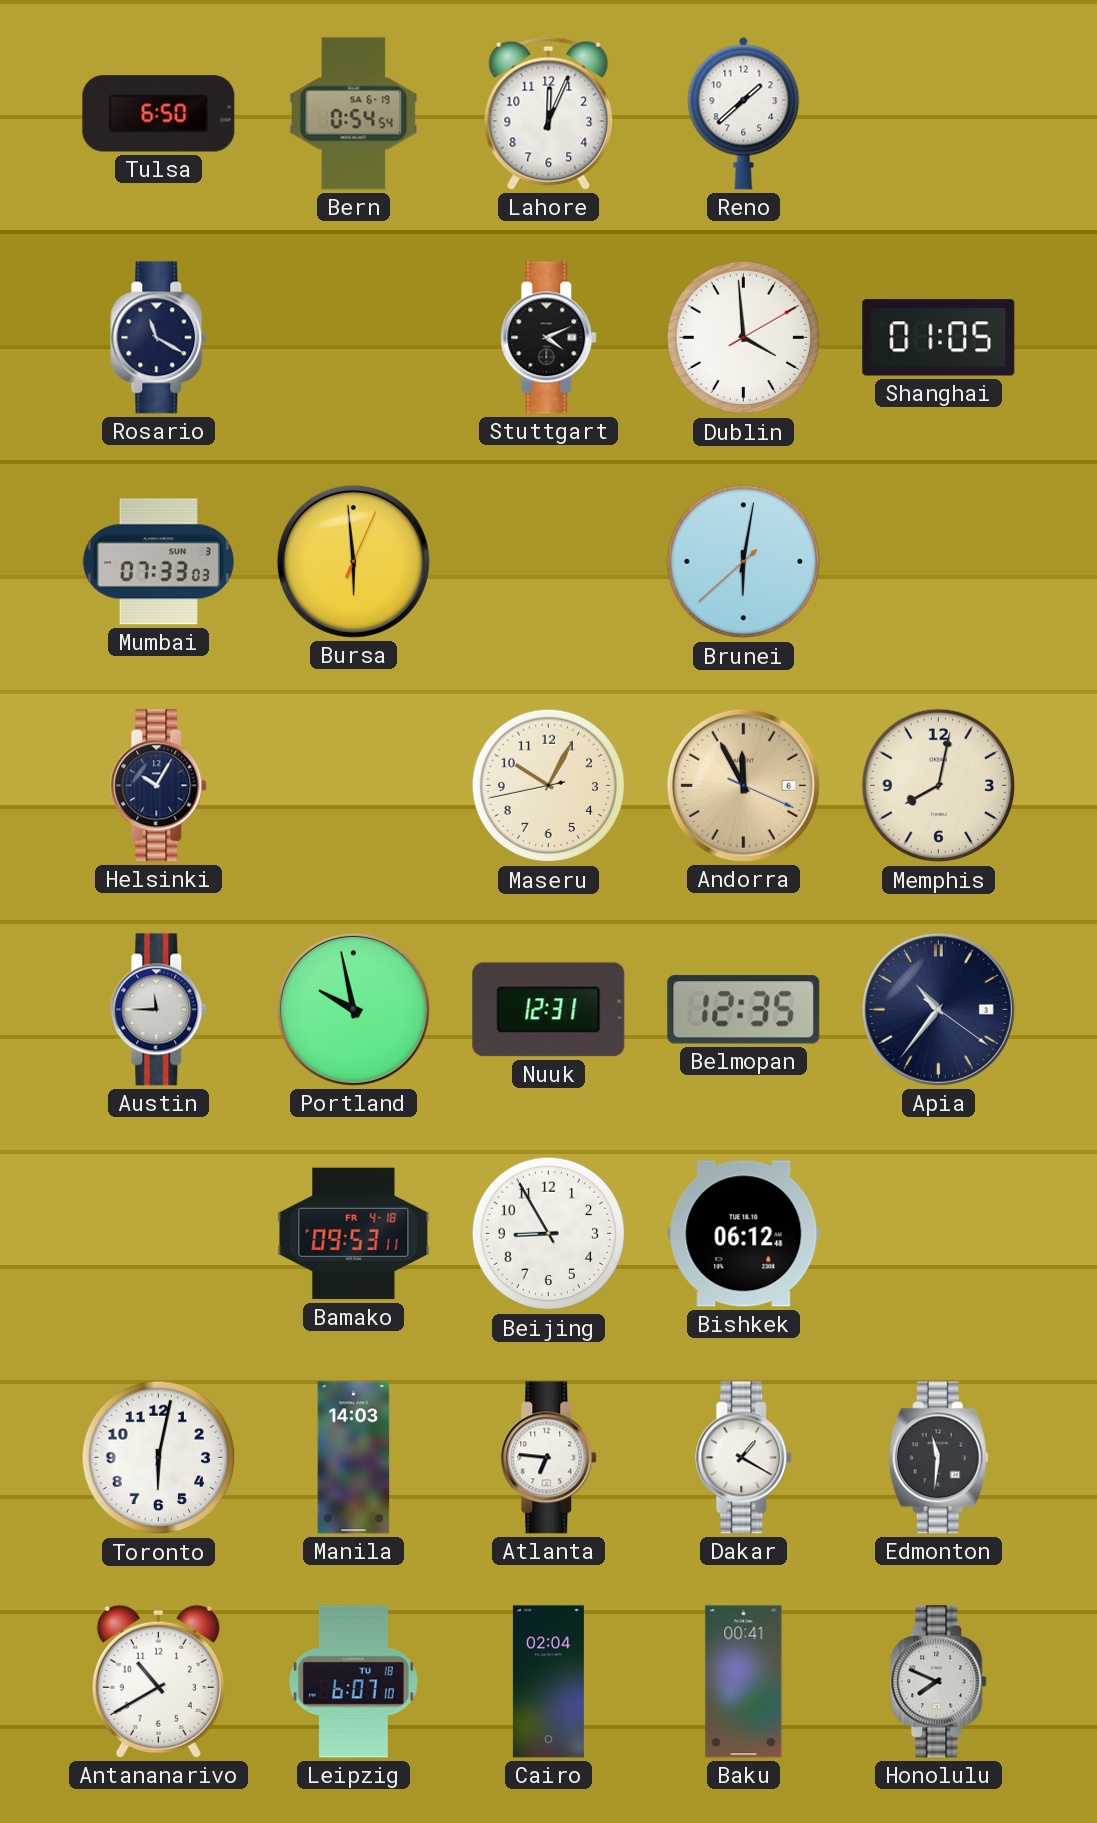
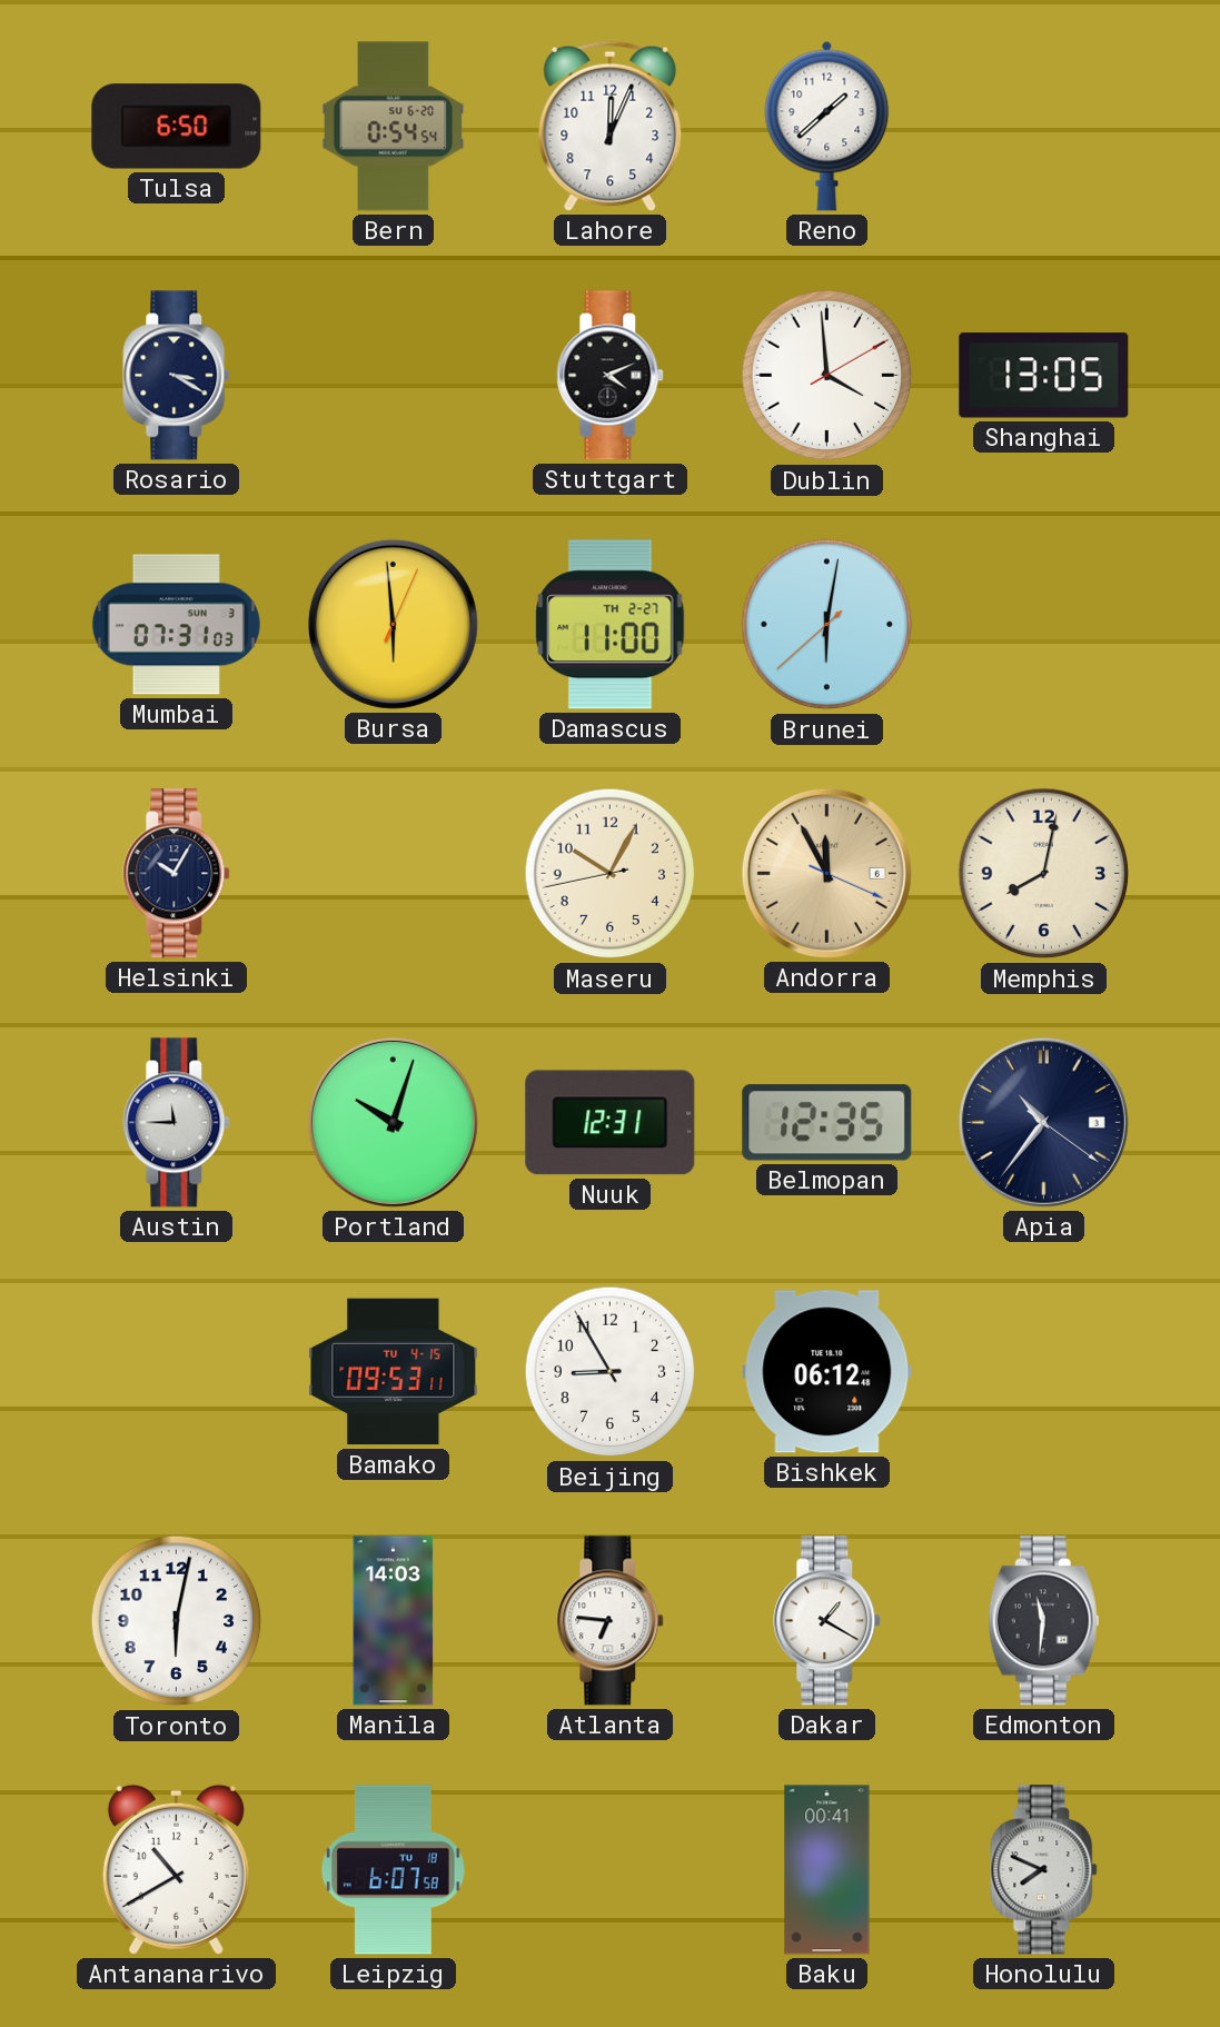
Bern date: SA 6-19 -> SU 6-20
Rosario: 11:20 -> 3:20
Shanghai: 01:05 -> 13:05
Mumbai: 07:33 -> 07:31
Damascus: none -> 11:00
Portland: 9:58 -> 10:03
Bamako date: FR 4-18 -> TU 4-15
Leipzig: 6:07:10 -> 6:07:58
Cairo: 02:04 -> none
